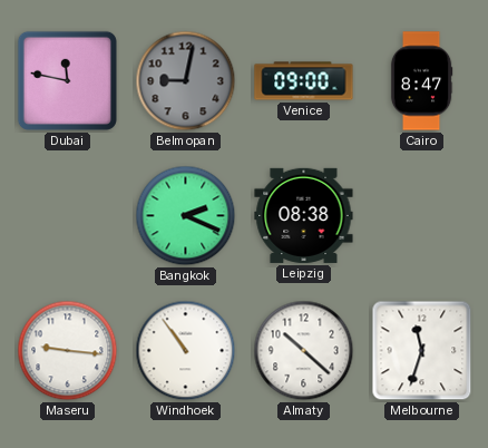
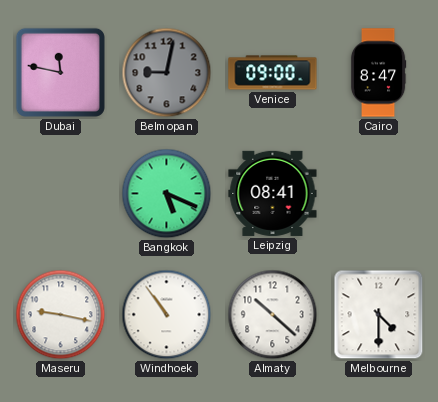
Bangkok: 2:19 -> 5:19
Leipzig: 08:38 -> 08:41
Maseru: 9:16 -> 9:17
Melbourne: 11:33 -> 4:30
